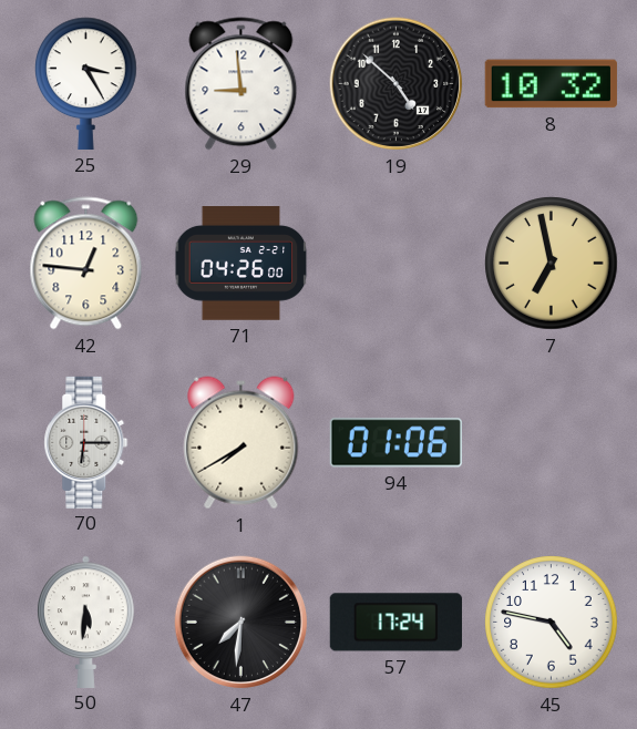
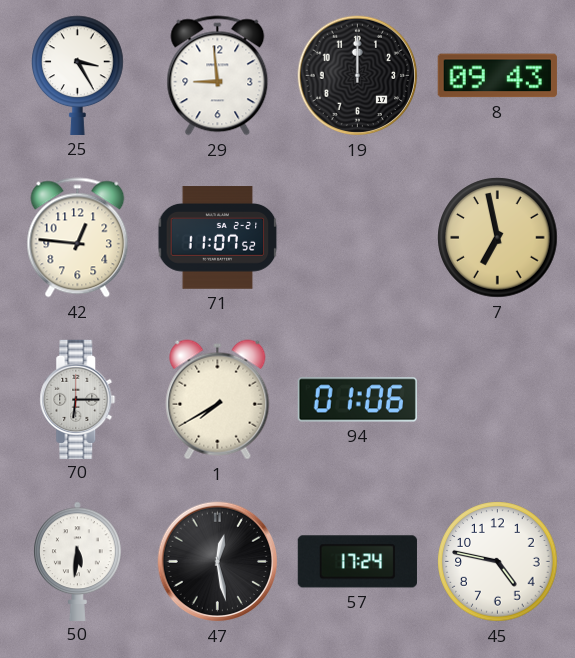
19: 4:52 -> 12:00
8: 10:32 -> 09:43
71: 04:26 -> 11:07
47: 7:31 -> 12:28
